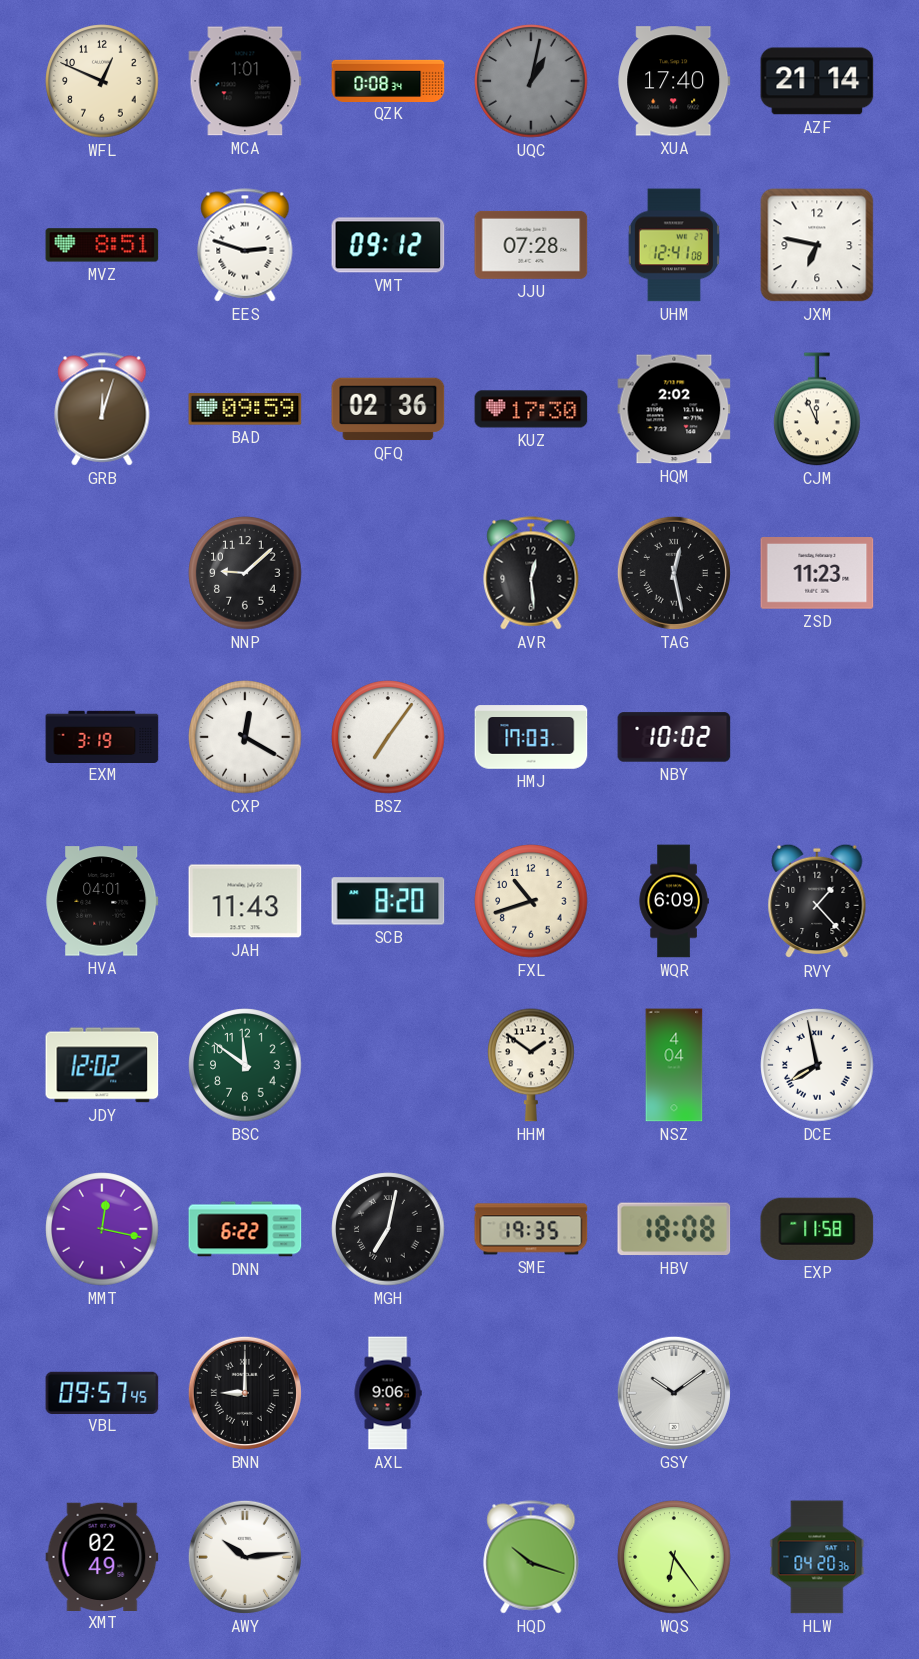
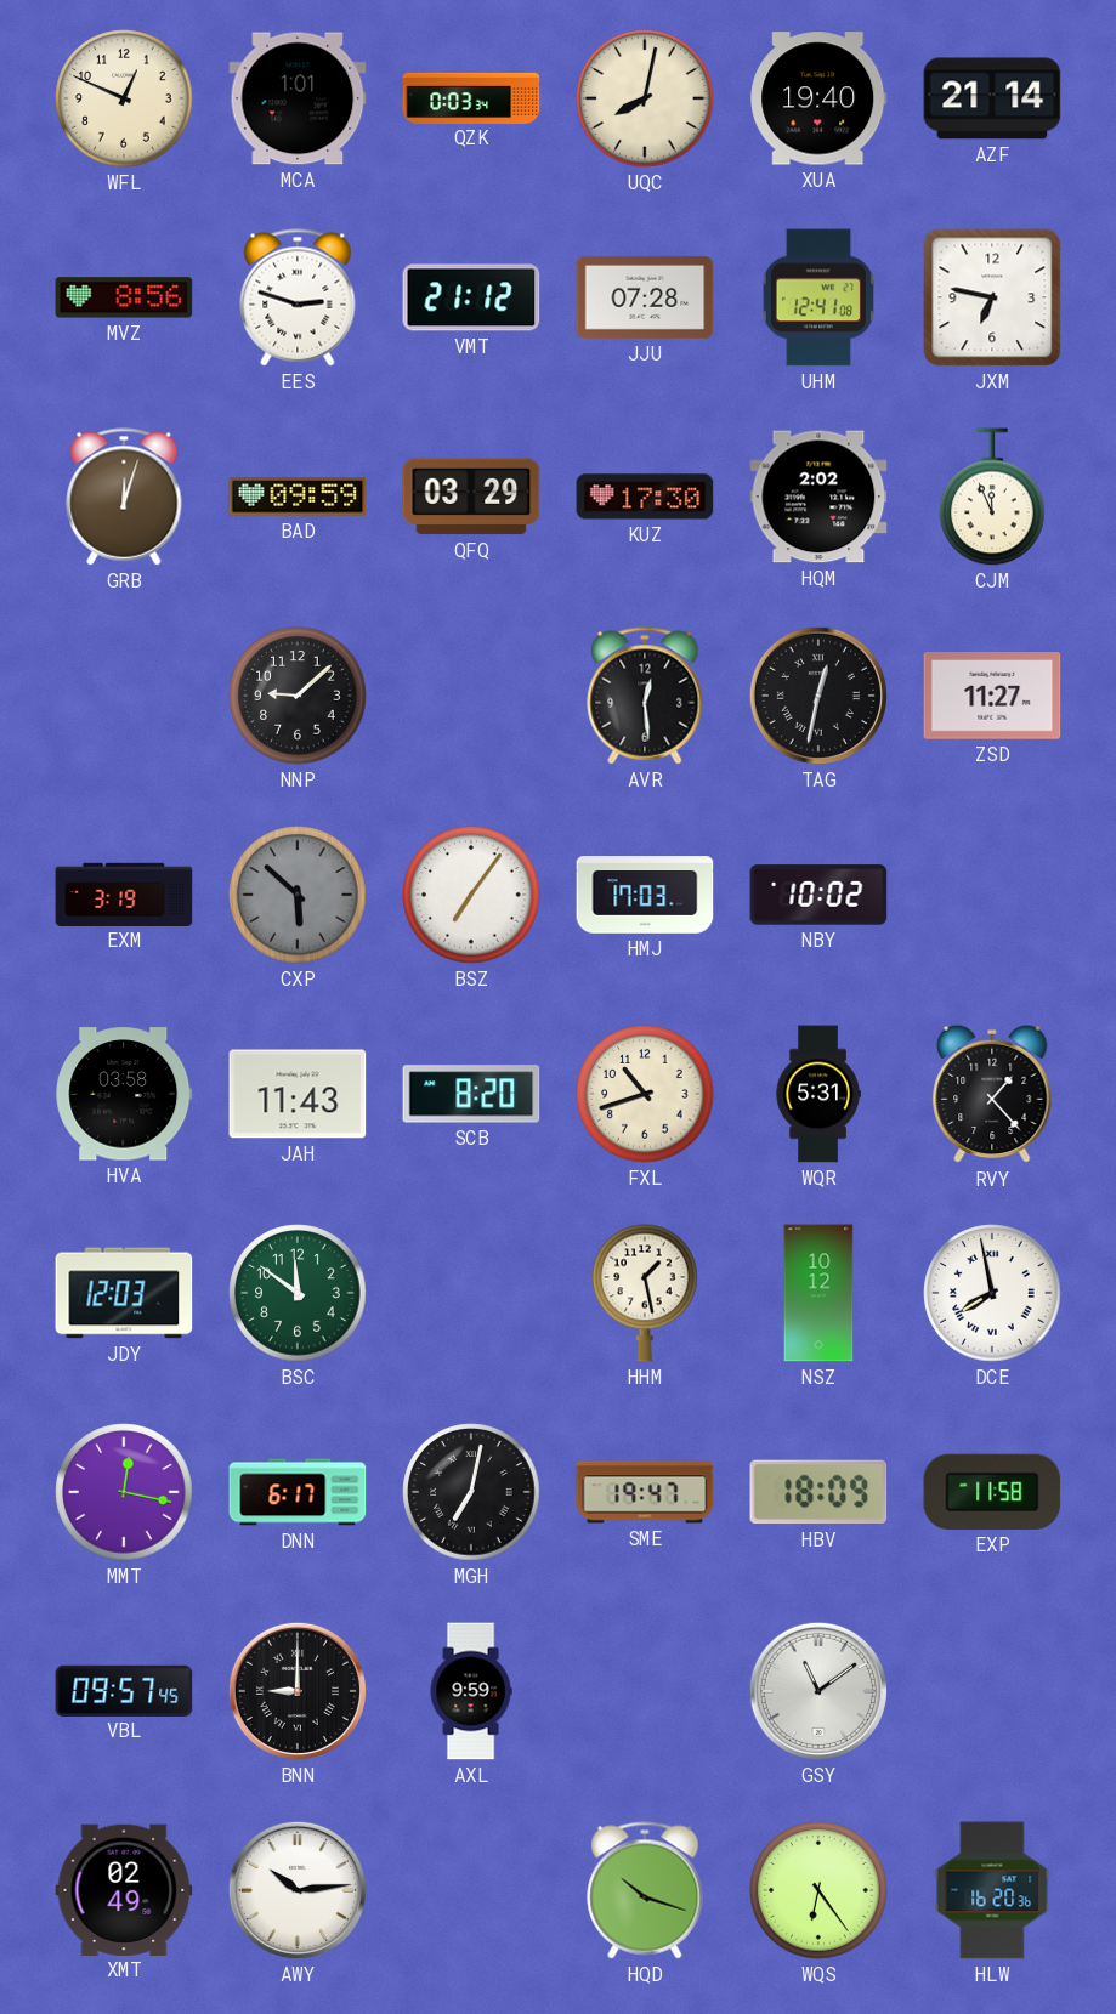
QZK: 0:08 -> 0:03
UQC: 1:02 -> 8:02
UQC dial: grey -> cream
XUA: 17:40 -> 19:40
MVZ: 8:51 -> 8:56
VMT: 09:12 -> 21:12
QFQ: 02:36 -> 03:29
TAG: 12:28 -> 12:32
ZSD: 11:23 -> 11:27
CXP: 12:20 -> 5:52
CXP dial: white -> grey
HVA: 04:01 -> 03:58
WQR: 6:09 -> 5:31
JDY: 12:02 -> 12:03
HHM: 1:51 -> 1:28
NSZ: 4:04 -> 10:12
DNN: 6:22 -> 6:17
SME: 19:35 -> 19:47
HBV: 18:08 -> 18:09
AXL: 9:06 -> 9:59
GSY: 10:09 -> 11:09
HLW: 04:20 -> 16:20
